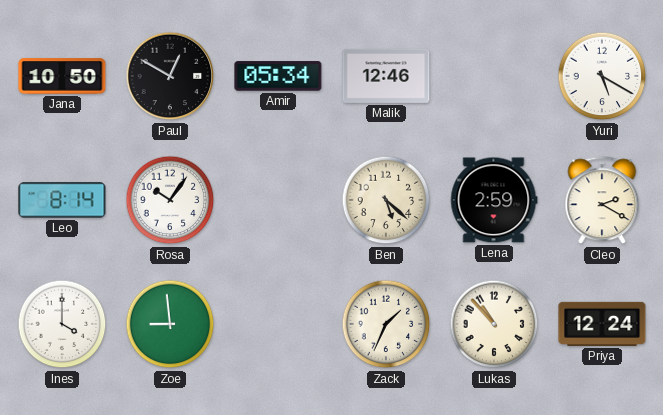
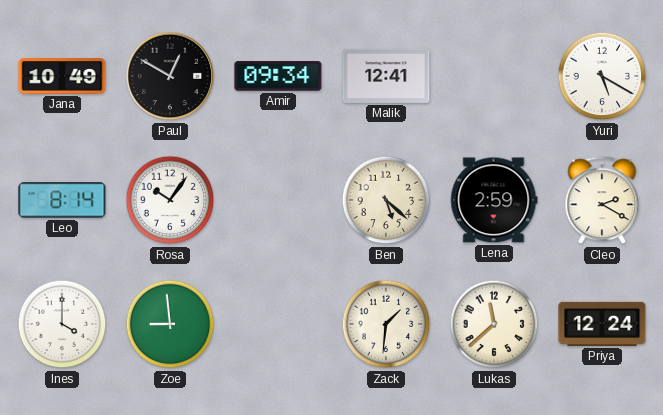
Jana: 10:50 -> 10:49
Amir: 05:34 -> 09:34
Malik: 12:46 -> 12:41
Zack: 1:34 -> 1:31
Lukas: 10:53 -> 11:38
